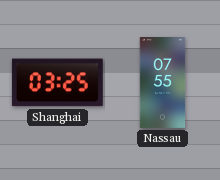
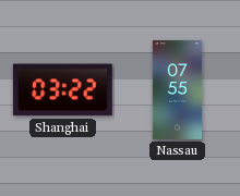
Shanghai: 03:25 -> 03:22
